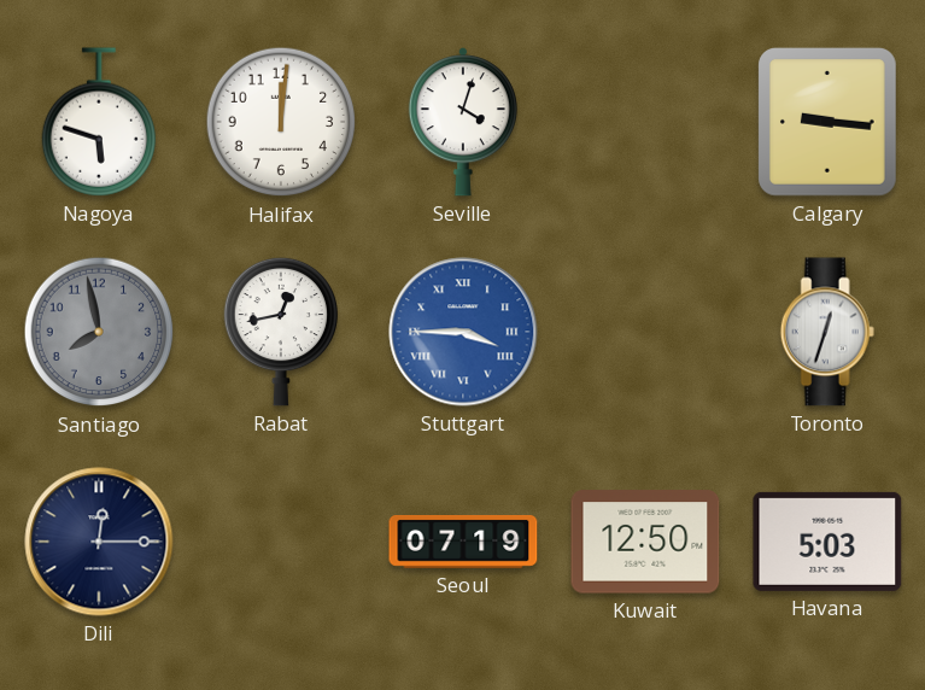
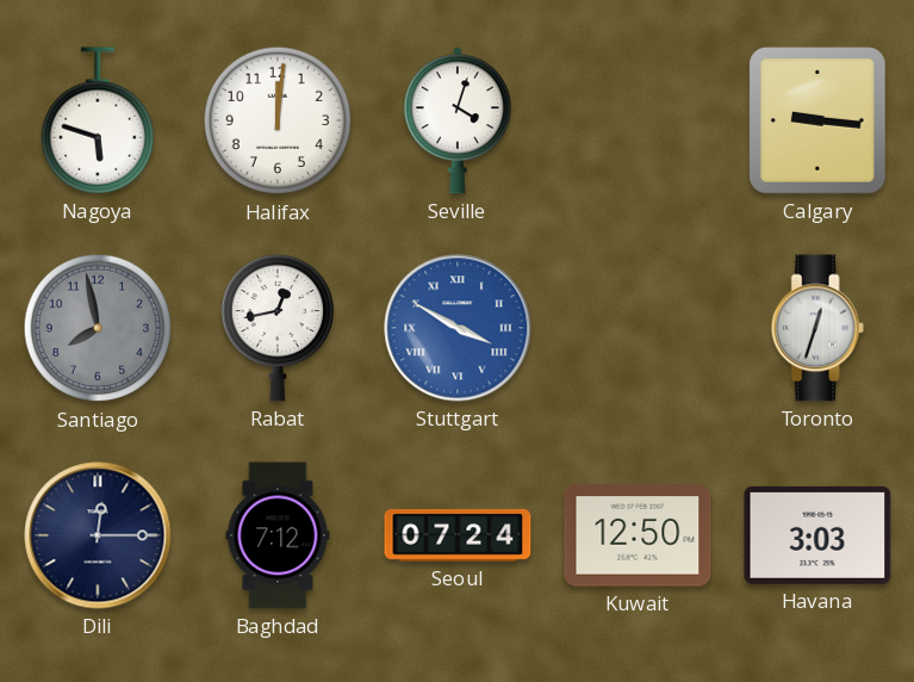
Stuttgart: 3:45 -> 3:50
Baghdad: none -> 7:12
Seoul: 07:19 -> 07:24
Havana: 5:03 -> 3:03
